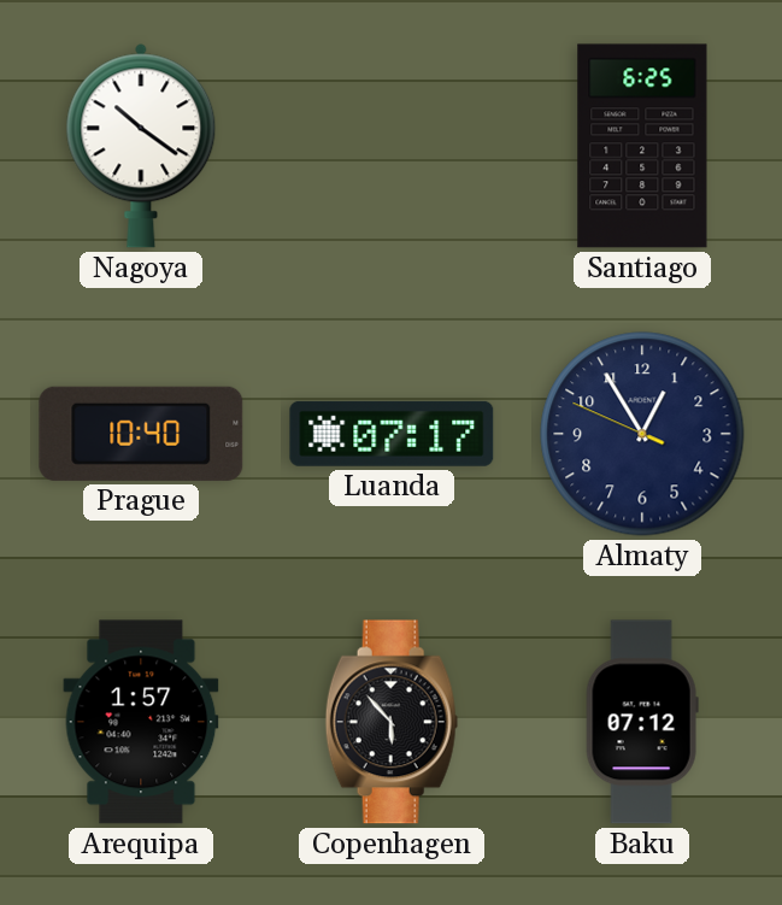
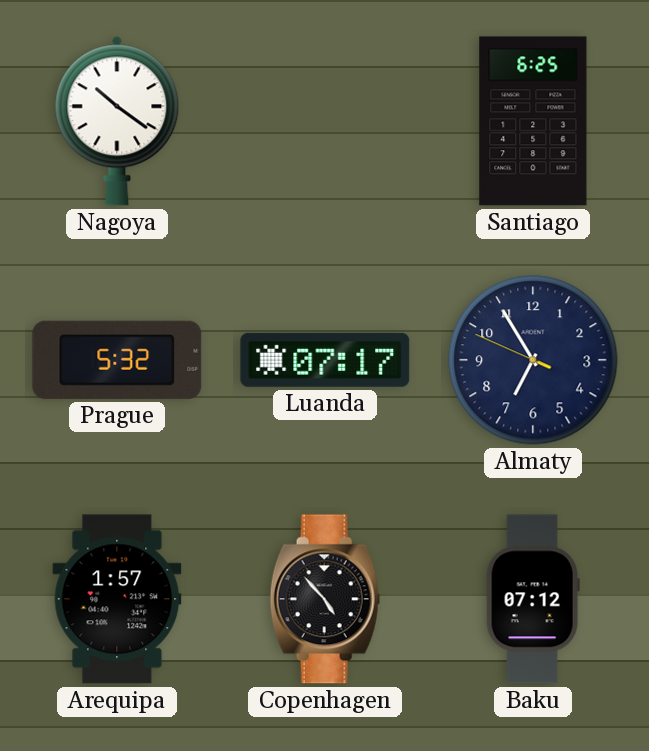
Prague: 10:40 -> 5:32
Almaty: 12:54 -> 6:54
Copenhagen: 5:53 -> 4:53
